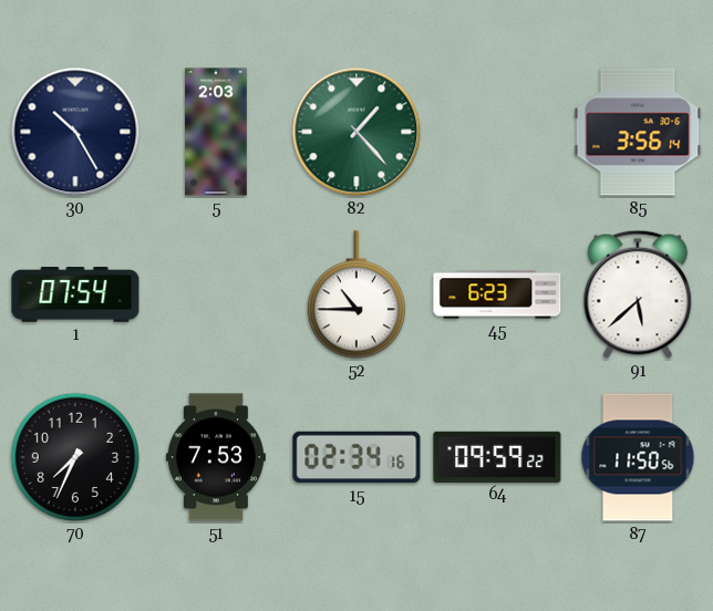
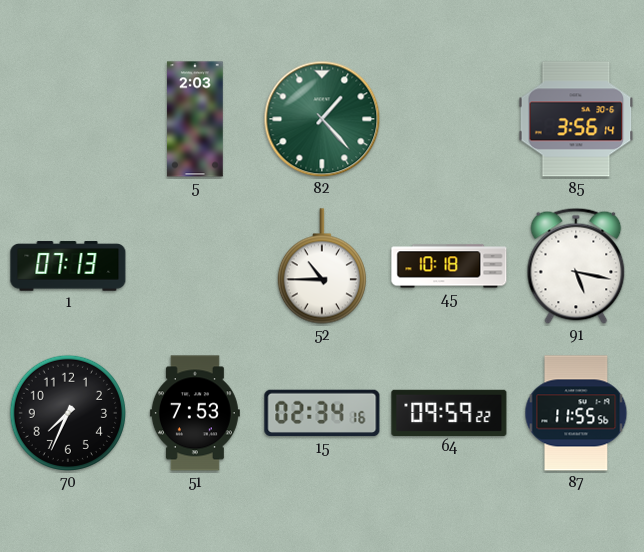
30: 10:25 -> none
1: 07:54 -> 07:13
45: 6:23 -> 10:18
91: 5:38 -> 5:17
87: 11:50 -> 11:55
